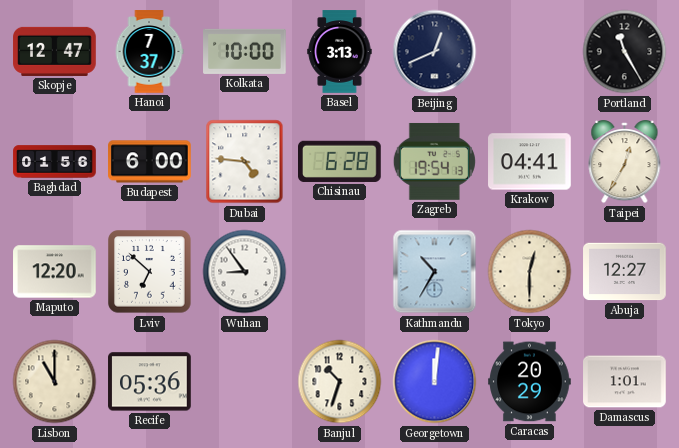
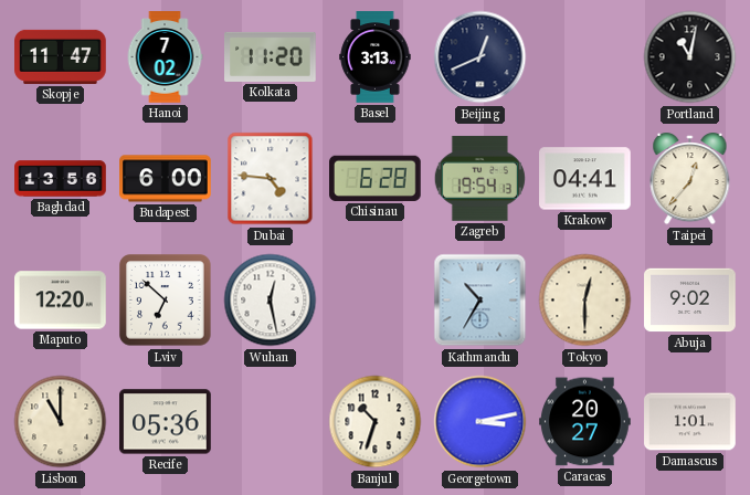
Skopje: 12:47 -> 11:47
Hanoi: 7:37 -> 7:02
Kolkata: 10:00 -> 11:20
Portland: 11:25 -> 11:02
Baghdad: 01:56 -> 13:56
Taipei: 12:35 -> 12:37
Wuhan: 8:54 -> 12:28
Abuja: 12:27 -> 9:02
Georgetown: 12:01 -> 3:13
Caracas: 20:29 -> 20:27
